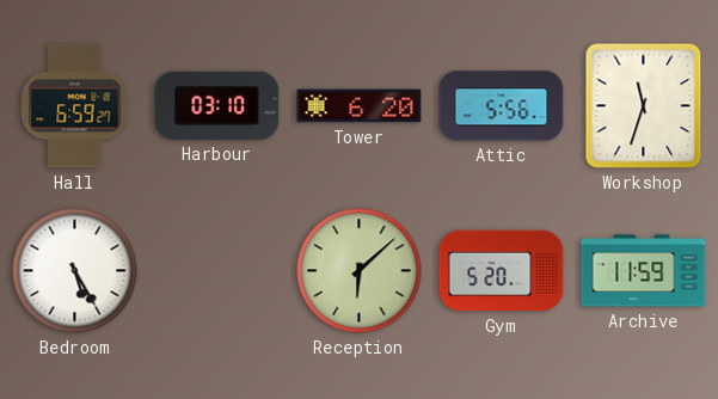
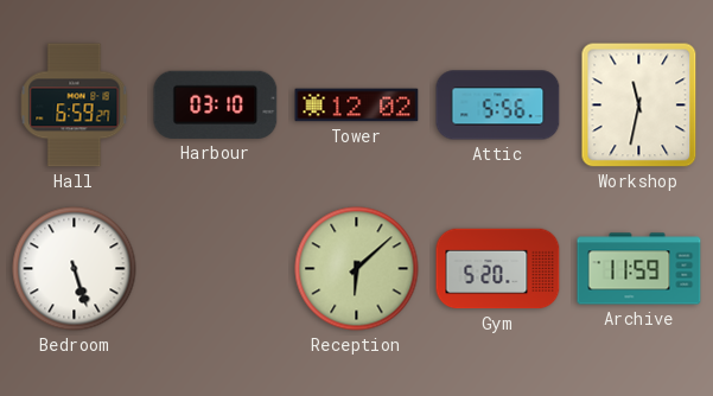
Tower: 6:20 -> 12:02
Workshop: 11:33 -> 11:32
Bedroom: 5:25 -> 5:27
